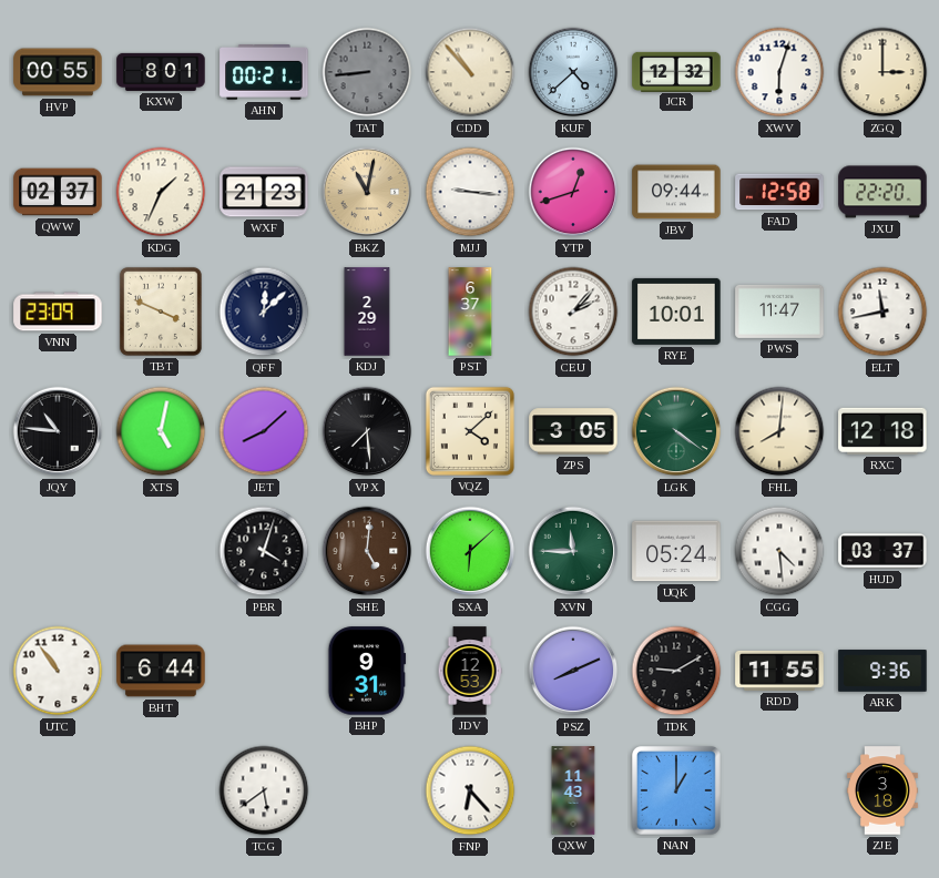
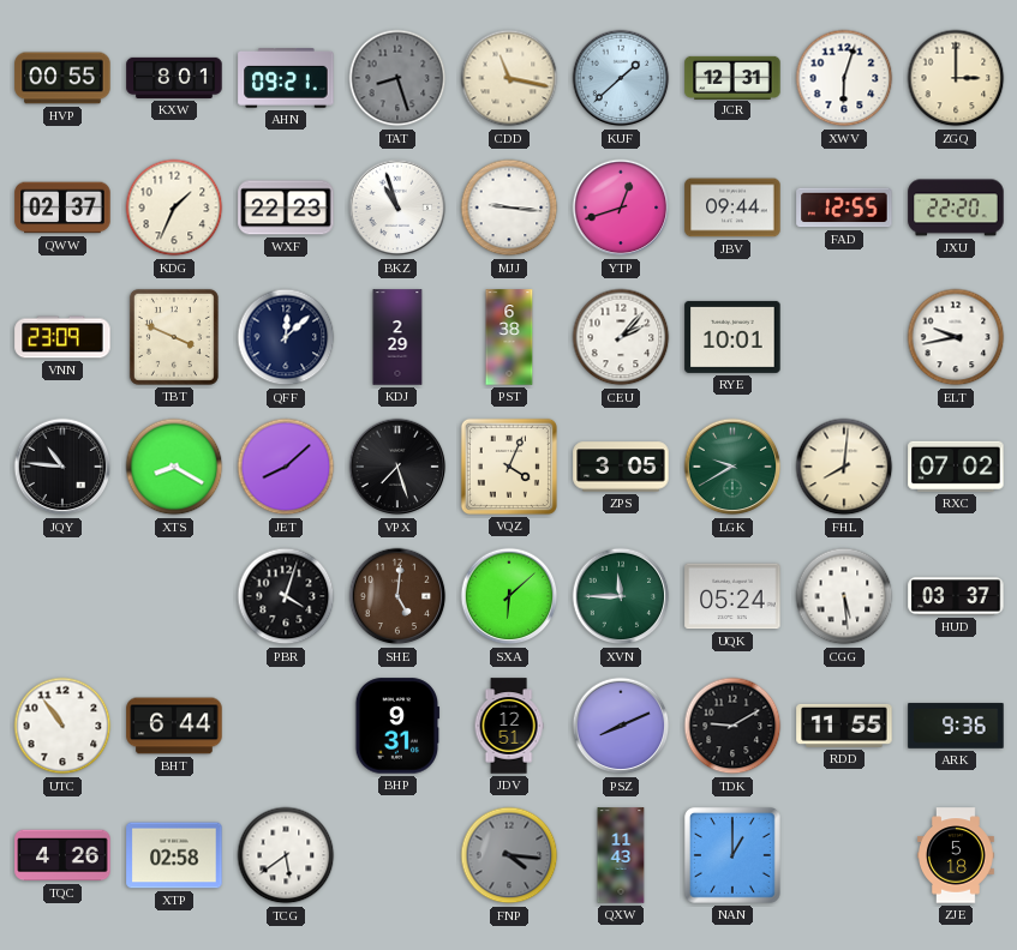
AHN: 00:21 -> 09:21
TAT: 8:44 -> 8:27
CDD: 10:53 -> 11:17
KUF: 4:38 -> 1:38
JCR: 12:32 -> 12:31
WXF: 21:23 -> 22:23
BKZ: 11:02 -> 10:57
BKZ dial: champagne -> white
FAD: 12:58 -> 12:55
PST: 6:37 -> 6:38
PWS: 11:47 -> none
ELT: 11:43 -> 9:43
XTS: 5:02 -> 8:20
VPX: 7:29 -> 7:27
VQZ: 4:08 -> 4:04
LGK: 4:21 -> 9:40
RXC: 12:18 -> 07:02
CGG: 4:29 -> 5:29
JDV: 12:53 -> 12:51
TQC: none -> 4:26
XTP: none -> 02:58
FNP: 6:23 -> 4:16
FNP dial: white -> grey
ZJE: 3:18 -> 5:18
